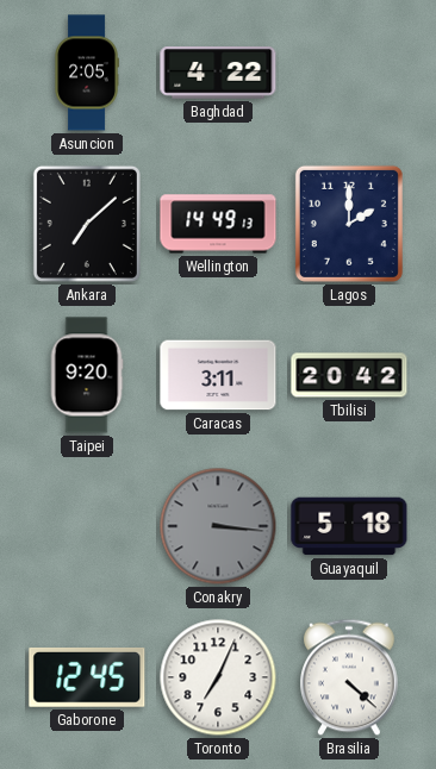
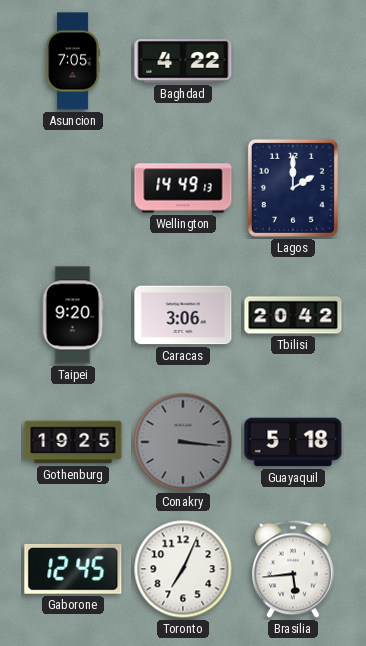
Asuncion: 2:05 -> 7:05
Ankara: 7:08 -> none
Caracas: 3:11 -> 3:06
Gothenburg: none -> 19:25
Brasilia: 4:22 -> 5:44
